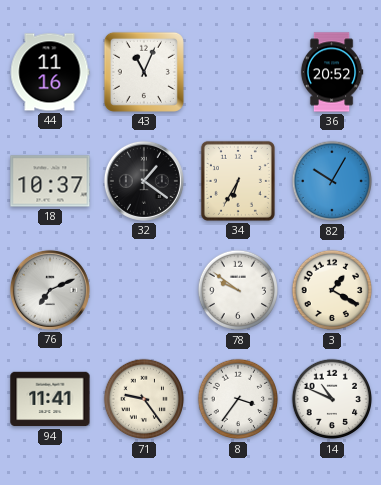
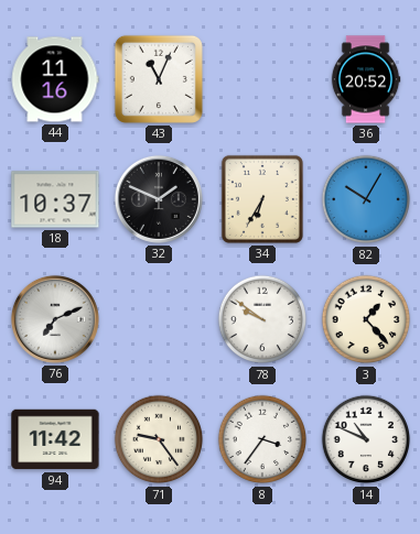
32: 1:21 -> 1:49
3: 1:20 -> 1:23
94: 11:41 -> 11:42
